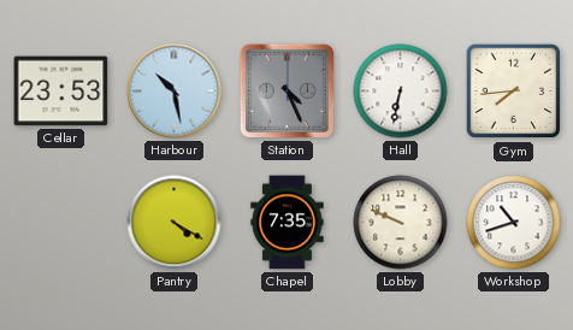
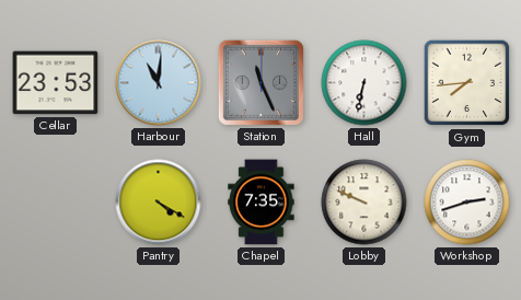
Harbour: 10:28 -> 11:01
Station: 4:26 -> 11:26
Workshop: 10:42 -> 2:42
